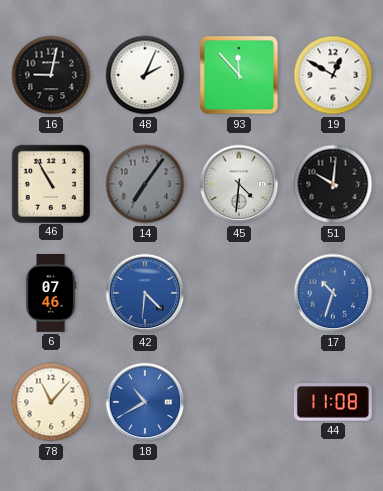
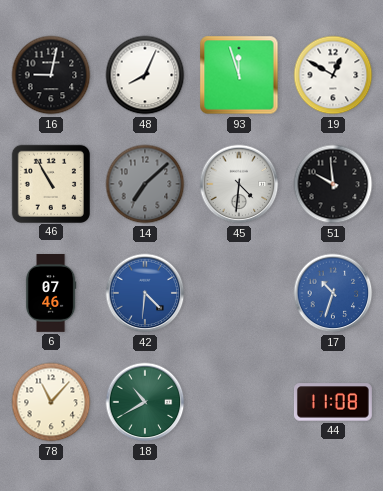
48: 2:04 -> 8:04
93: 11:53 -> 11:57
14: 7:06 -> 7:08
51: 10:01 -> 9:59
18 dial: blue -> green
